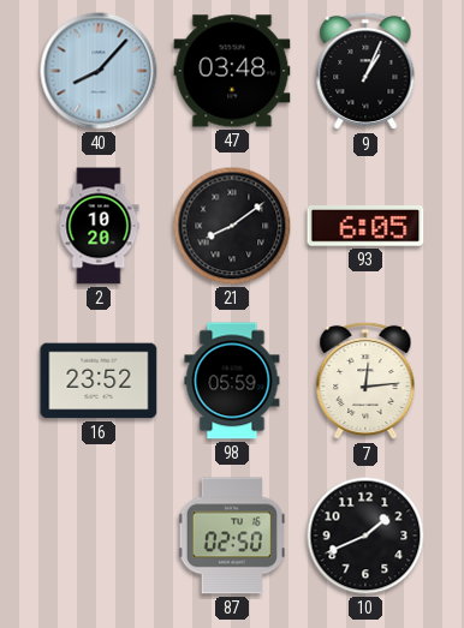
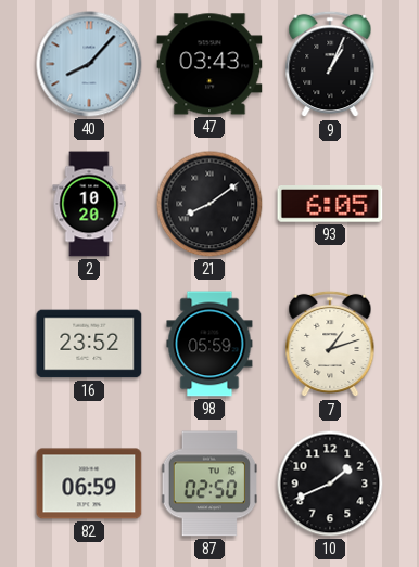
47: 03:48 -> 03:43
7: 12:14 -> 1:12
82: none -> 06:59
